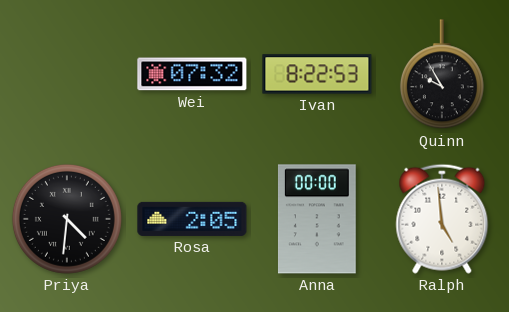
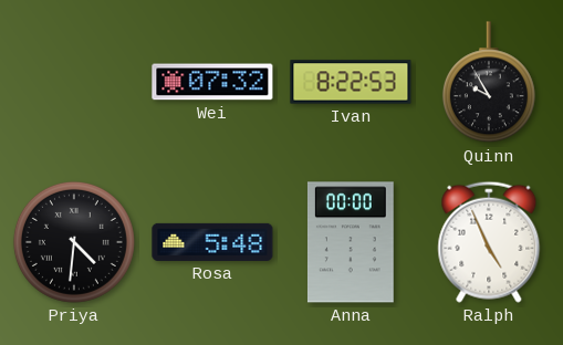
Rosa: 2:05 -> 5:48
Ralph: 4:59 -> 4:56
